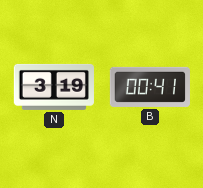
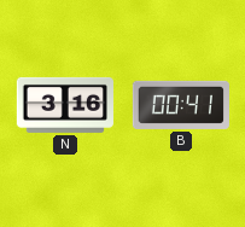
N: 3:19 -> 3:16
